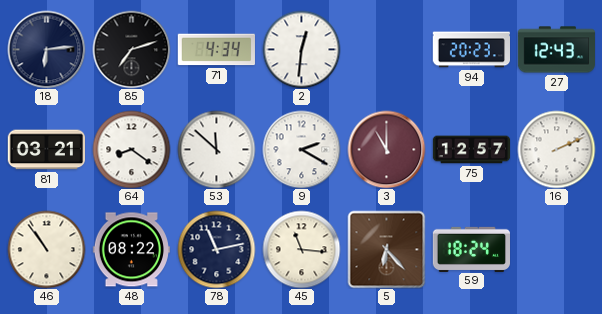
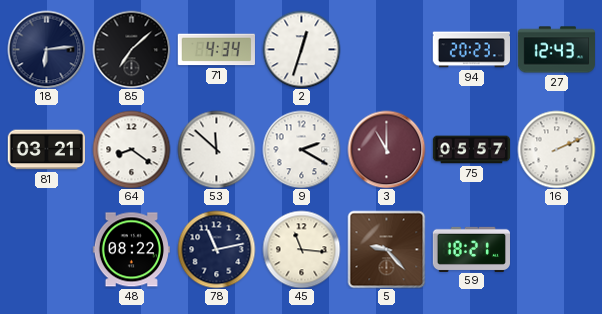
85: 7:12 -> 7:08
2: 12:31 -> 12:33
75: 12:57 -> 05:57
46: 10:54 -> none
5: 6:23 -> 9:23
59: 18:24 -> 18:21
